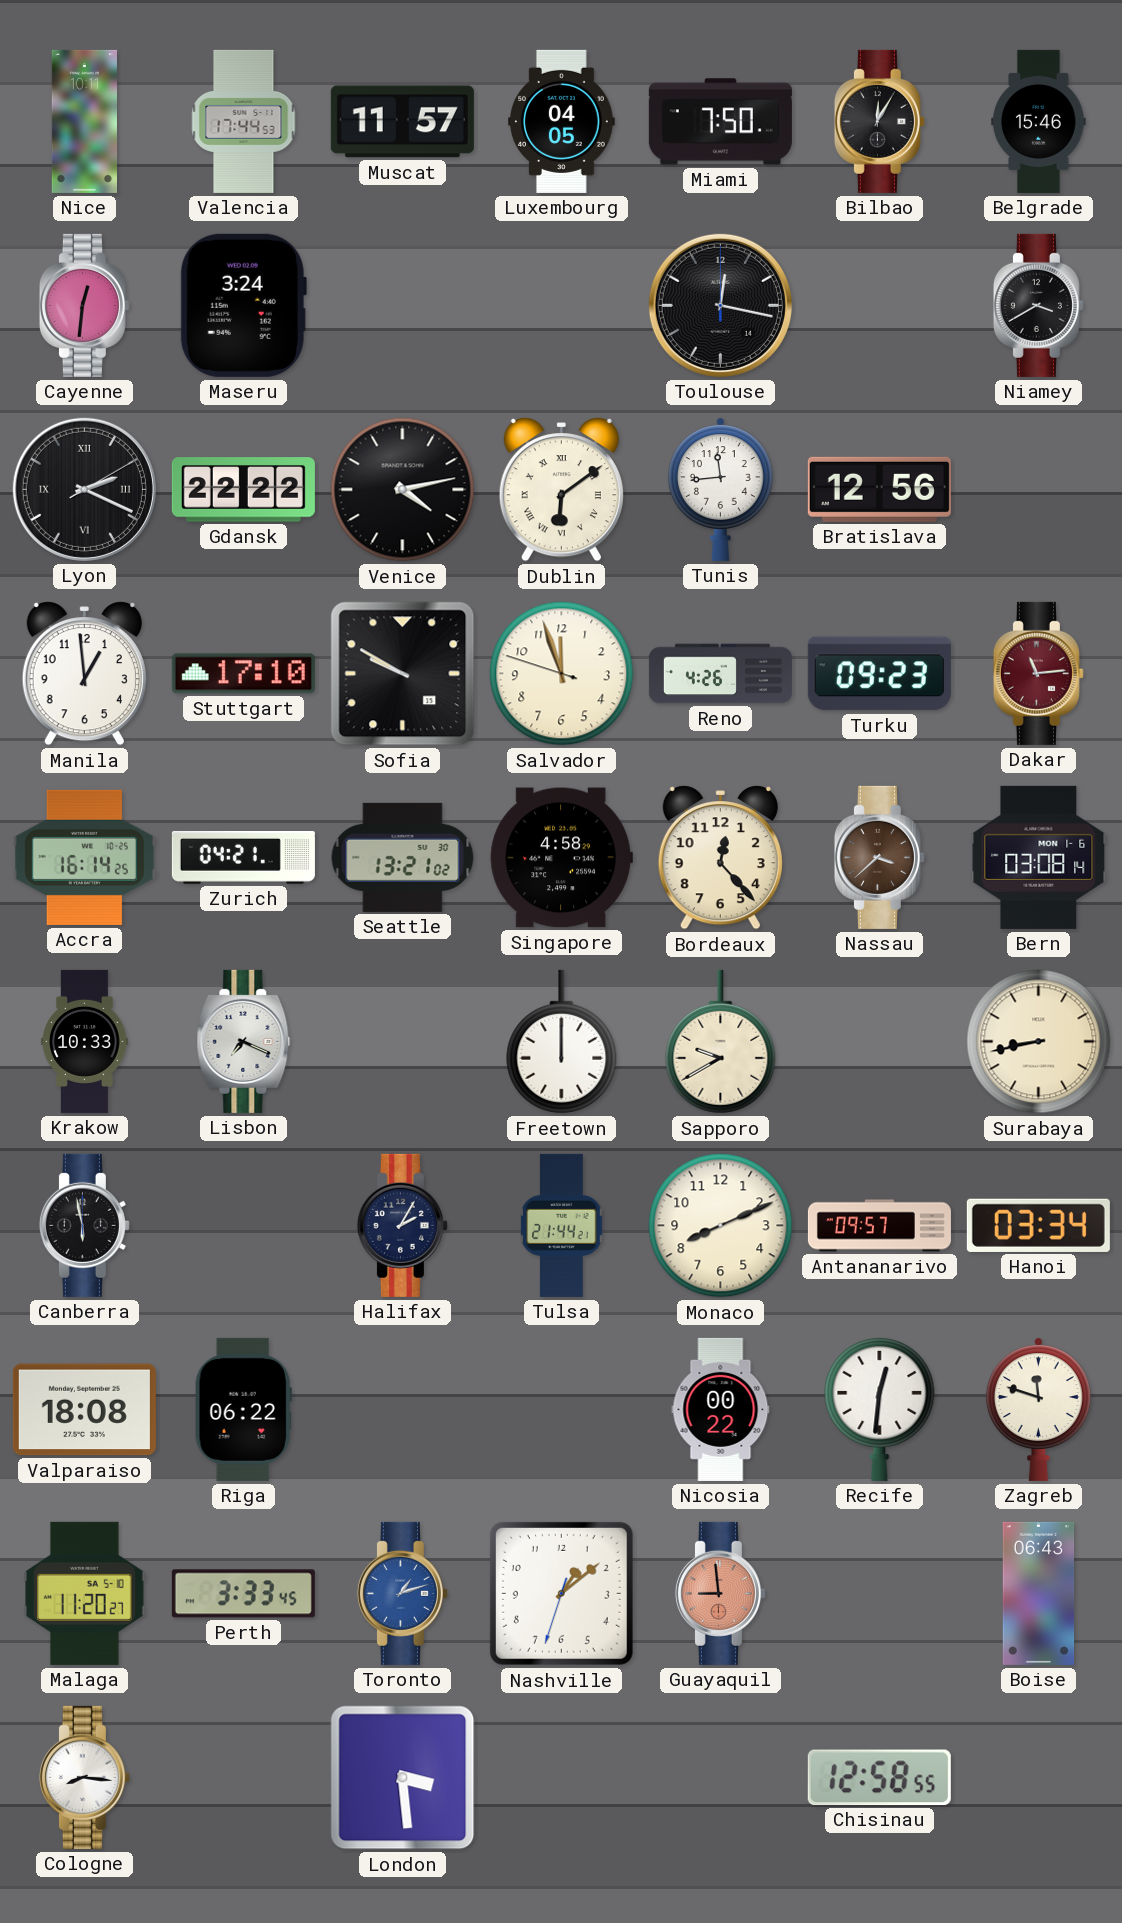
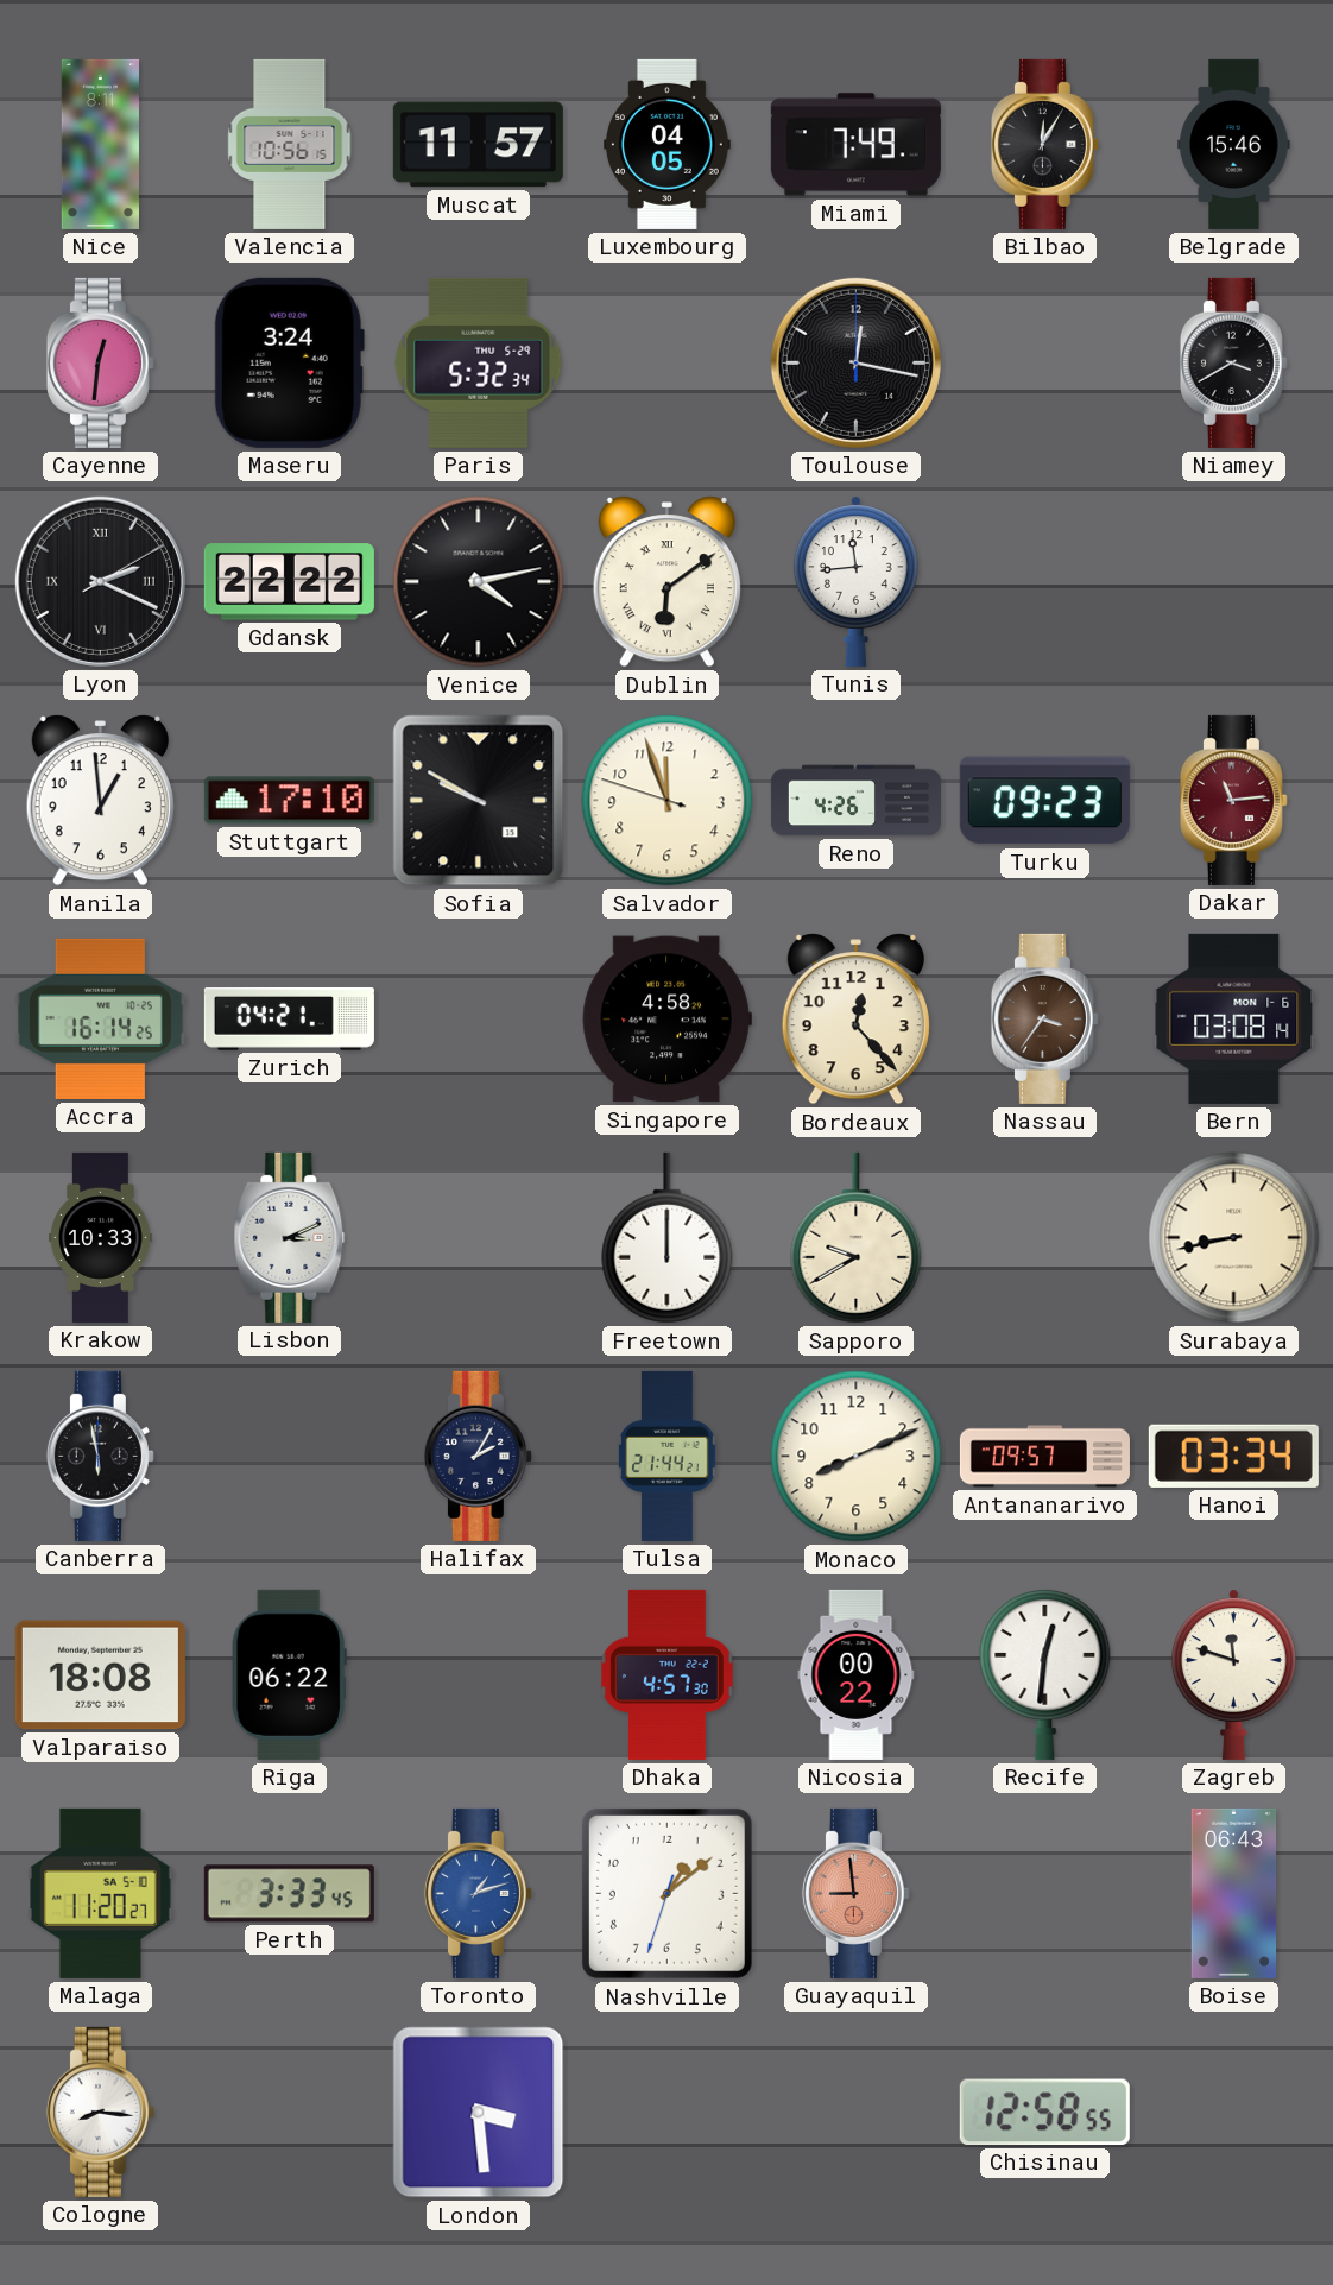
Nice: 10:11 -> 8:11
Valencia: 17:44 -> 10:56
Miami: 7:50 -> 7:49
Paris: none -> 5:32
Bratislava: 12:56 -> none
Seattle: 13:21 -> none
Nassau: 3:38 -> 3:36
Lisbon: 7:19 -> 3:11
Dhaka: none -> 4:57
